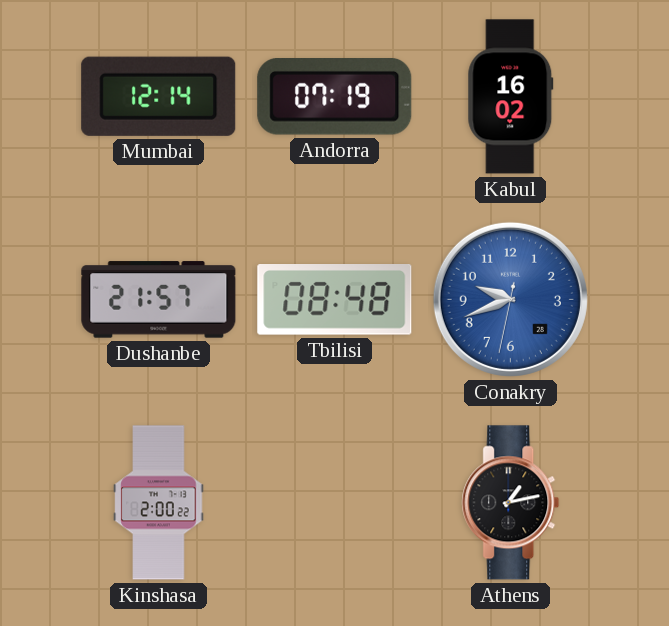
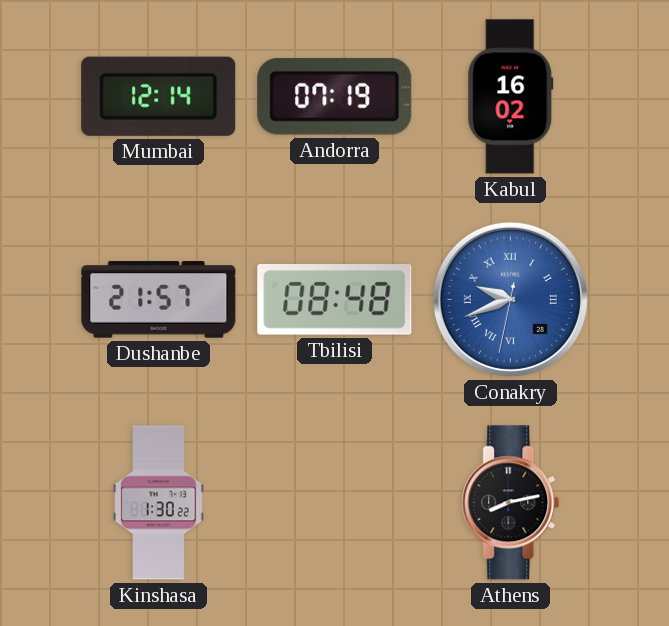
Conakry numerals: Arabic -> Roman
Kinshasa: 2:00 -> 1:30
Athens: 1:13 -> 8:13
